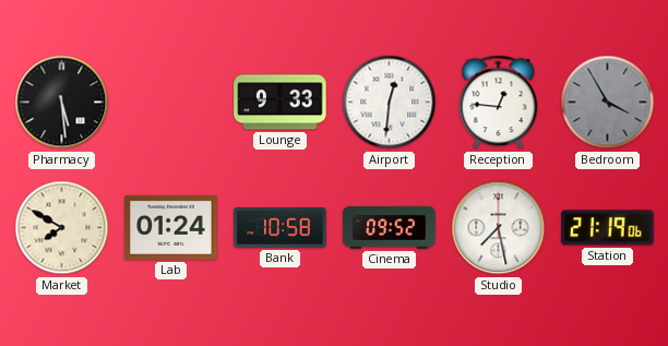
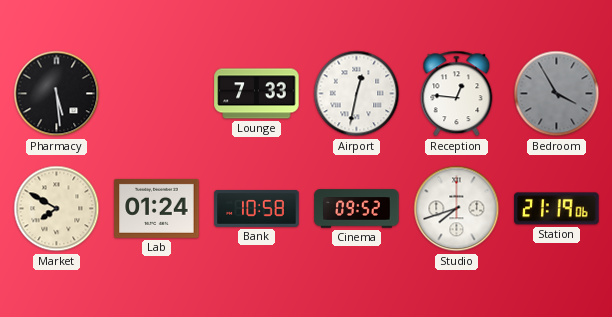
Lounge: 9:33 -> 7:33
Airport: 12:31 -> 12:32
Studio: 7:28 -> 7:42
